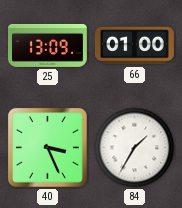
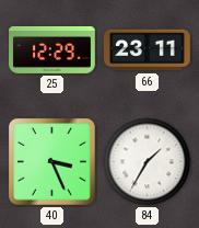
25: 13:09 -> 12:29
66: 01:00 -> 23:11
